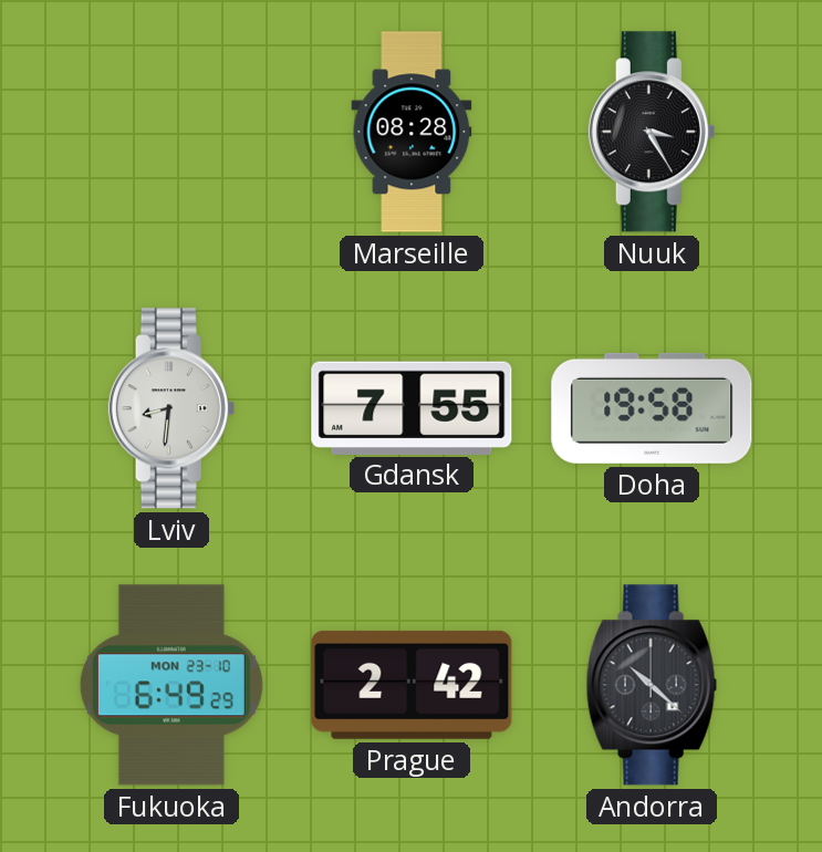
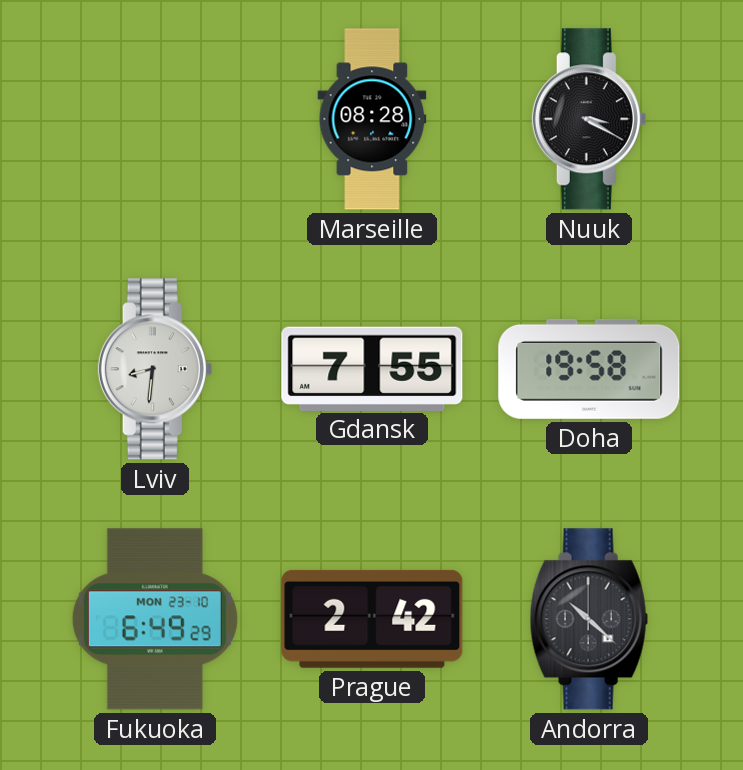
Nuuk: 3:25 -> 3:20
